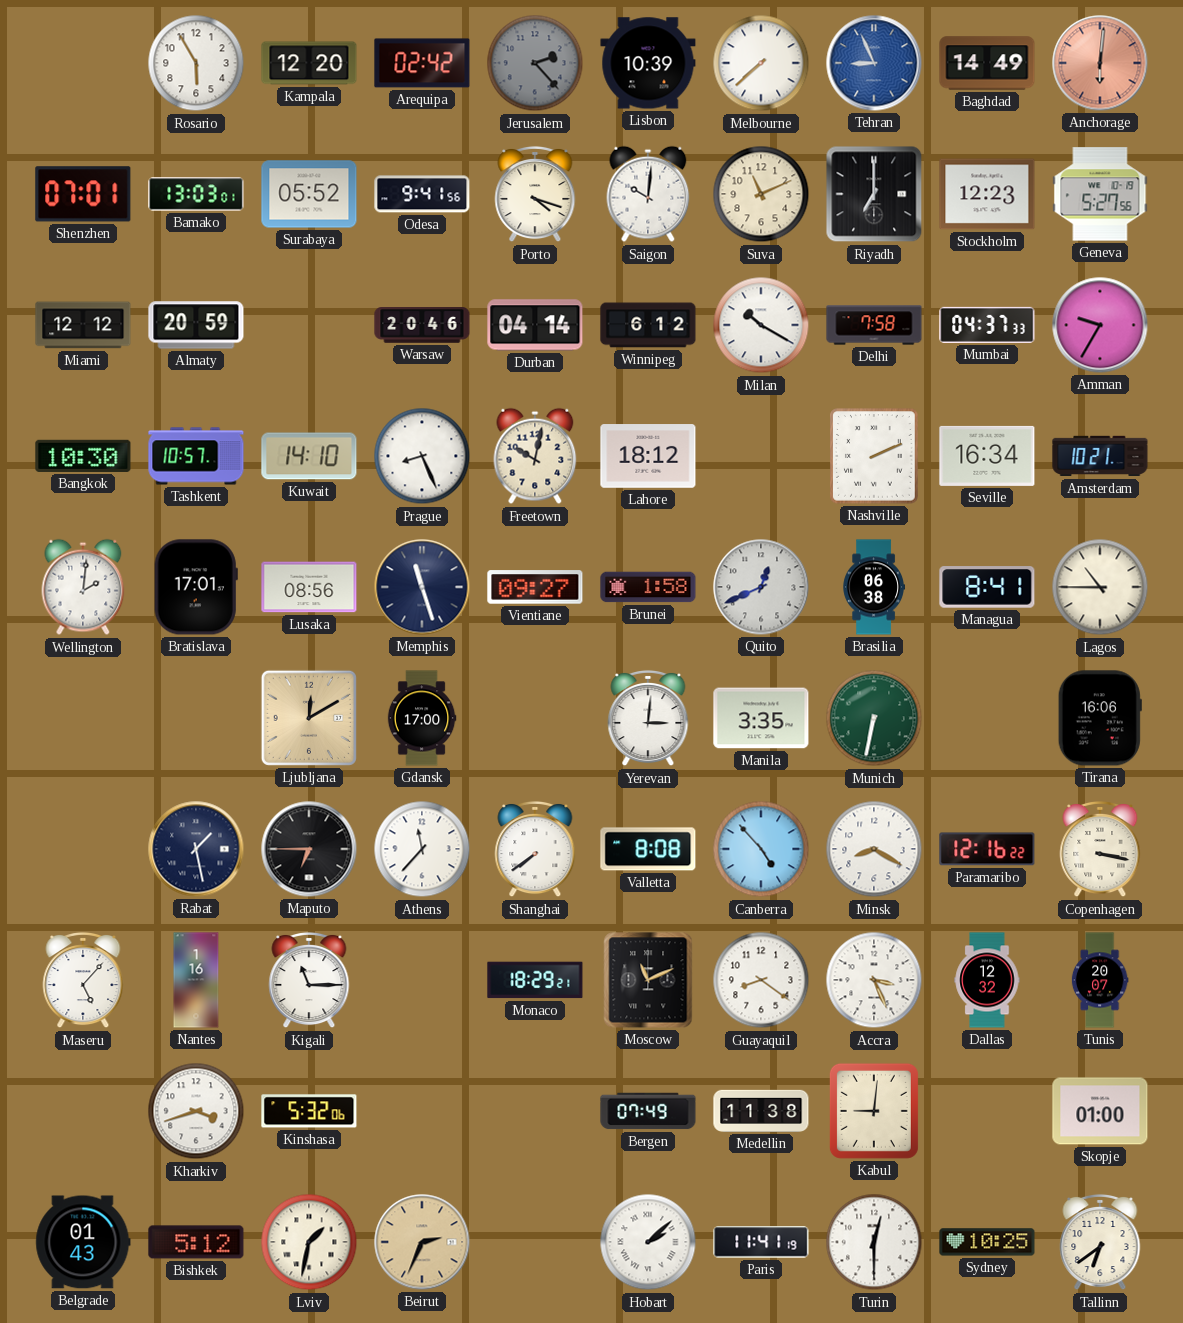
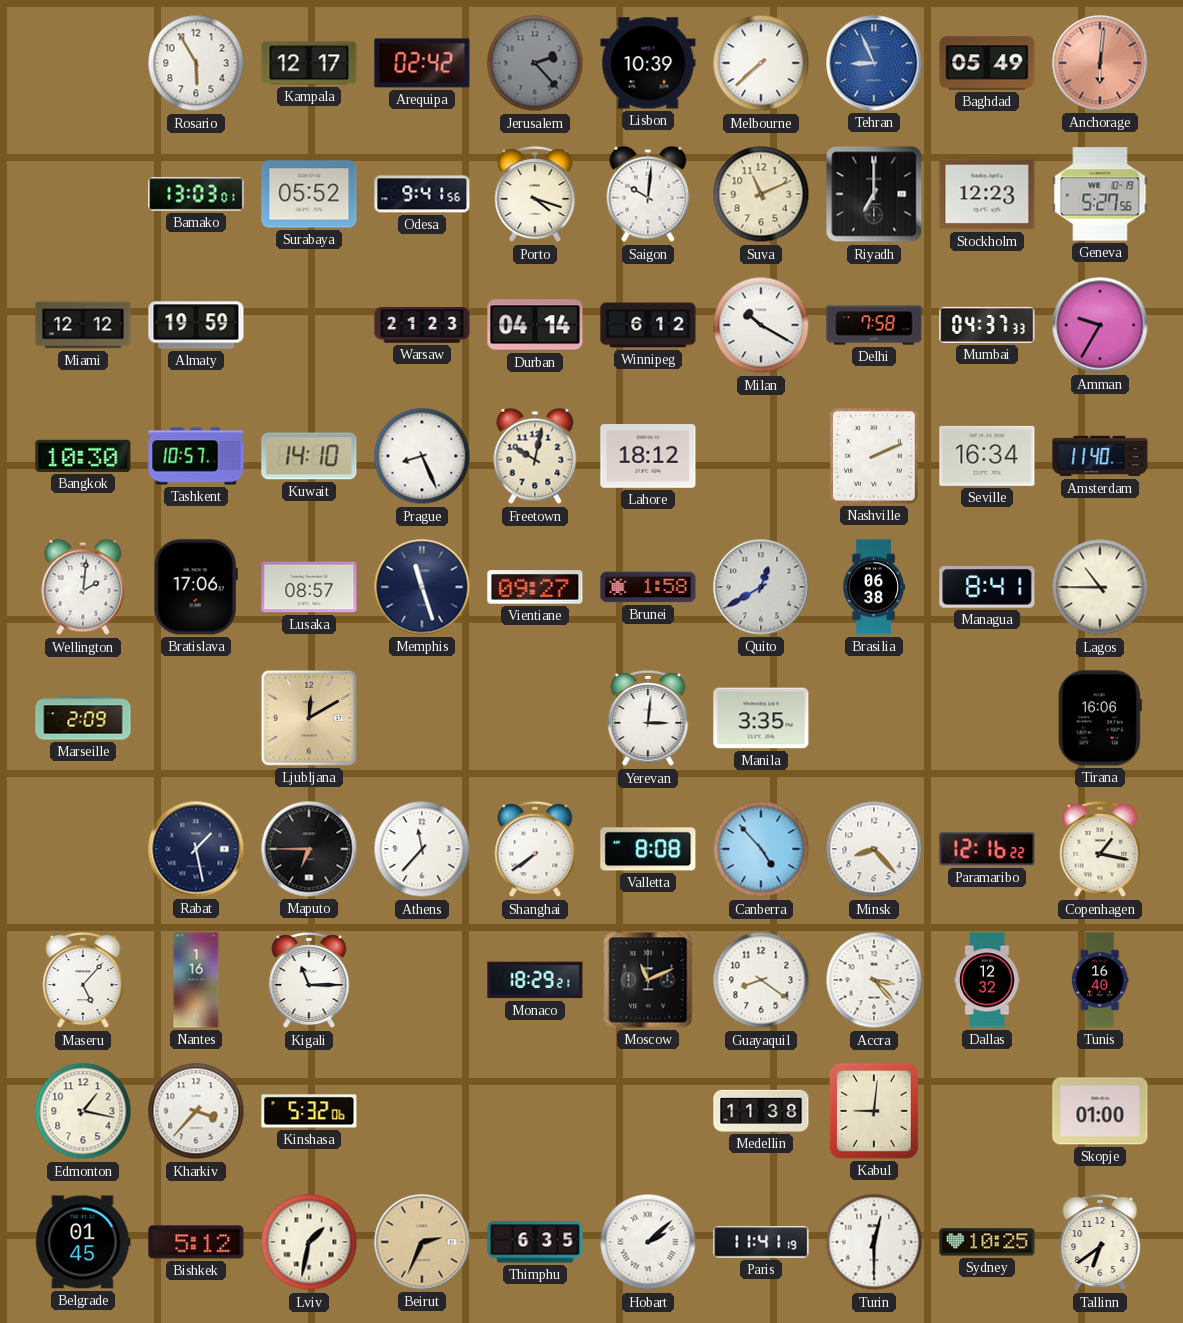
Kampala: 12:20 -> 12:17
Baghdad: 14:49 -> 05:49
Shenzhen: 07:01 -> none
Almaty: 20:59 -> 19:59
Warsaw: 20:46 -> 21:23
Amsterdam: 10:21 -> 11:40
Bratislava: 17:01 -> 17:06
Lusaka: 08:56 -> 08:57
Quito: 12:41 -> 12:40
Marseille: none -> 2:09
Gdansk: 17:00 -> none
Munich: 6:32 -> none
Minsk: 8:20 -> 8:23
Copenhagen: 3:17 -> 1:17
Accra: 3:26 -> 3:23
Tunis: 20:07 -> 16:40
Edmonton: none -> 1:17
Kharkiv: 3:42 -> 3:37
Bergen: 07:49 -> none
Belgrade: 01:43 -> 01:45
Thimphu: none -> 6:35
